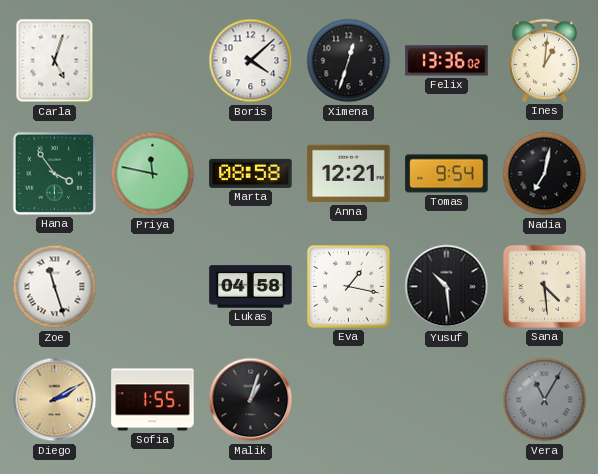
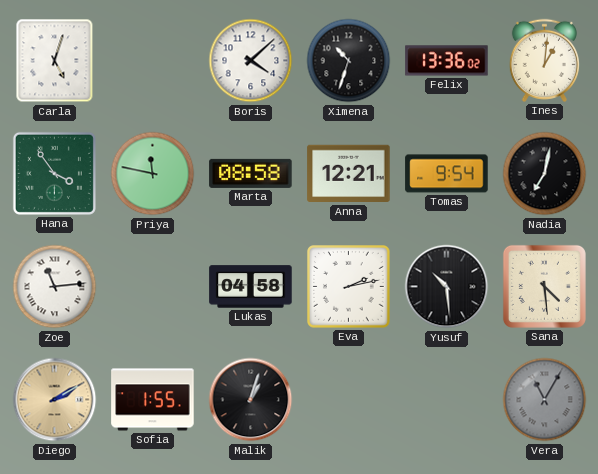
Ximena: 12:33 -> 10:33
Zoe: 11:27 -> 11:14
Eva: 1:17 -> 2:13
